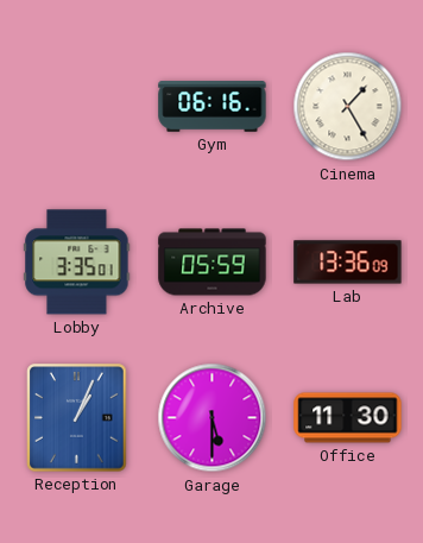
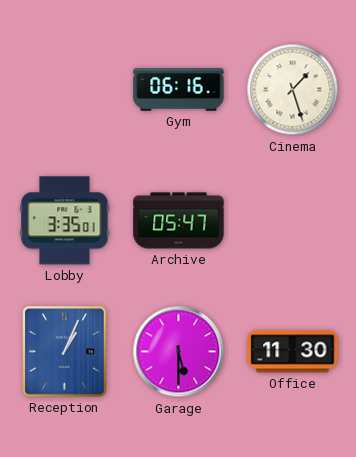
Cinema: 1:25 -> 1:27
Archive: 05:59 -> 05:47
Lab: 13:36 -> none
